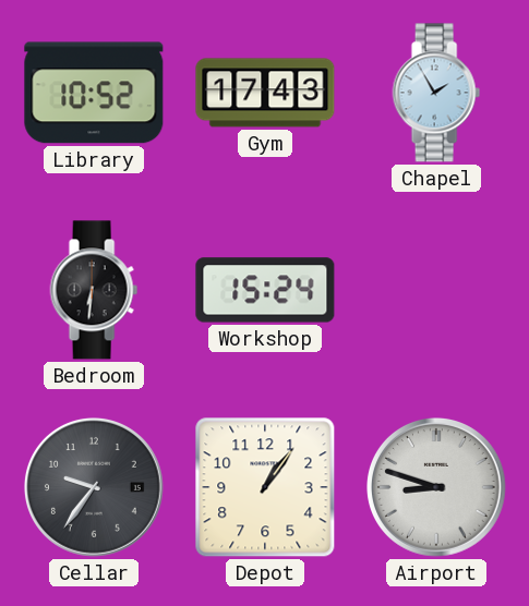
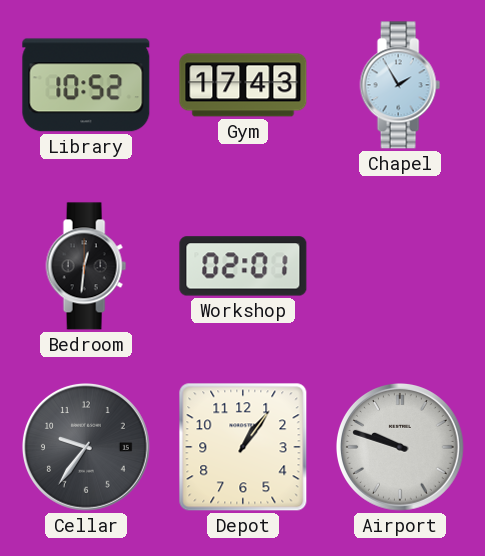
Bedroom: 6:31 -> 12:31
Workshop: 15:24 -> 02:01
Airport: 8:48 -> 9:48
